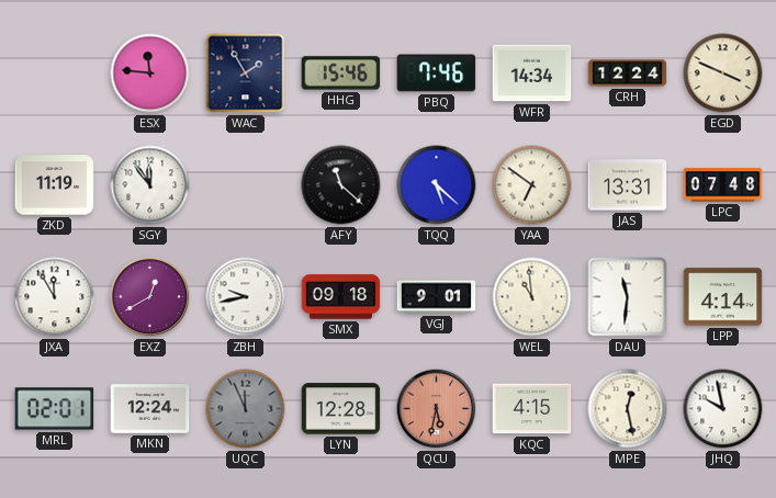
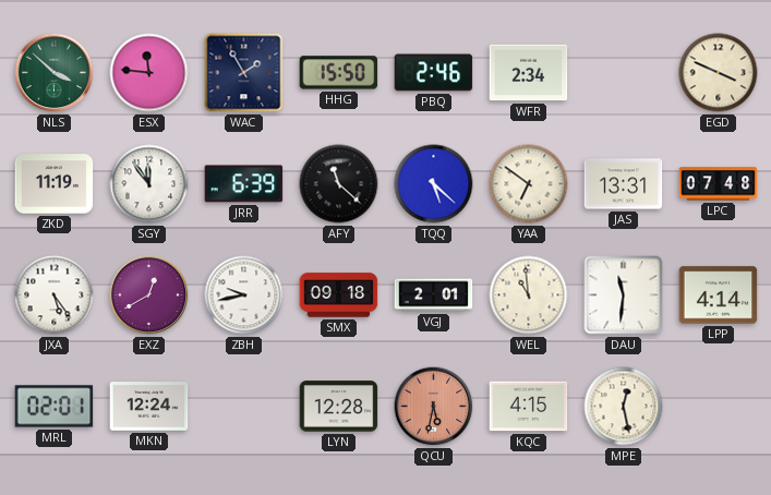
NLS: none -> 3:52
HHG: 15:46 -> 15:50
PBQ: 7:46 -> 2:46
WFR: 14:34 -> 2:34
CRH: 12:24 -> none
JRR: none -> 6:39
JXA: 11:55 -> 5:24
VGJ: 9:01 -> 2:01
UQC: 11:56 -> none
JHQ: 9:58 -> none
